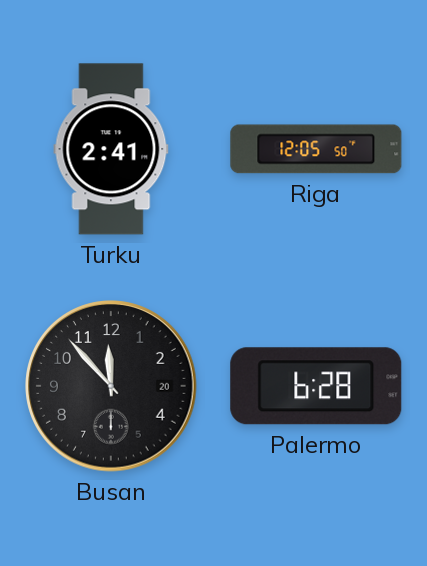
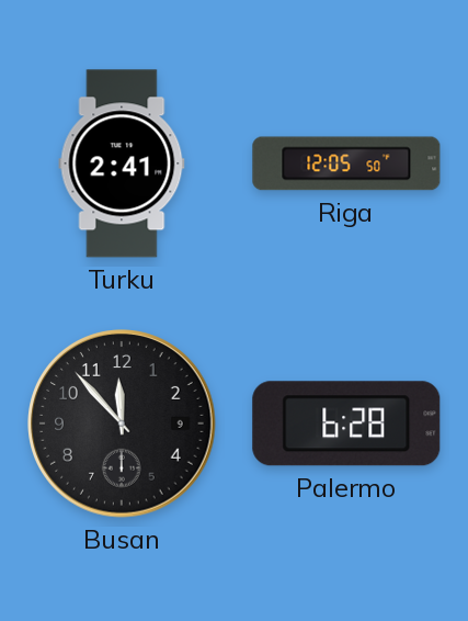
Busan date: 20 -> 9
